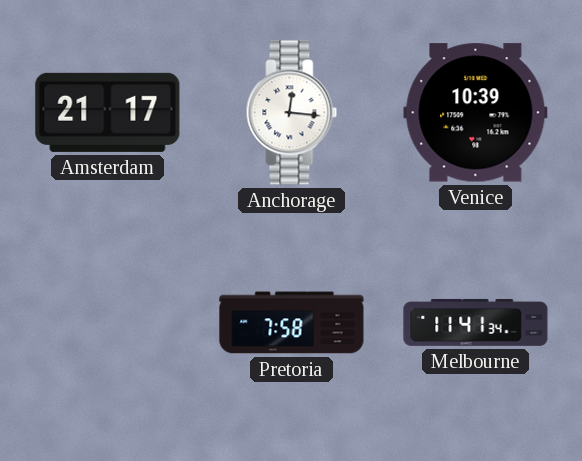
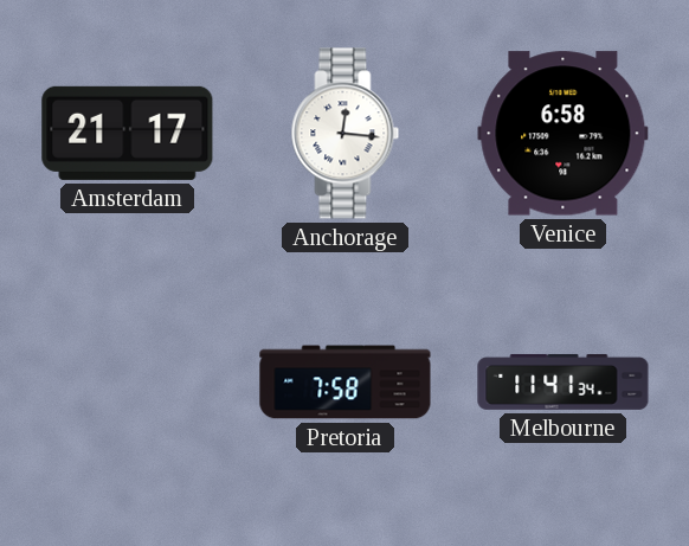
Venice: 10:39 -> 6:58
